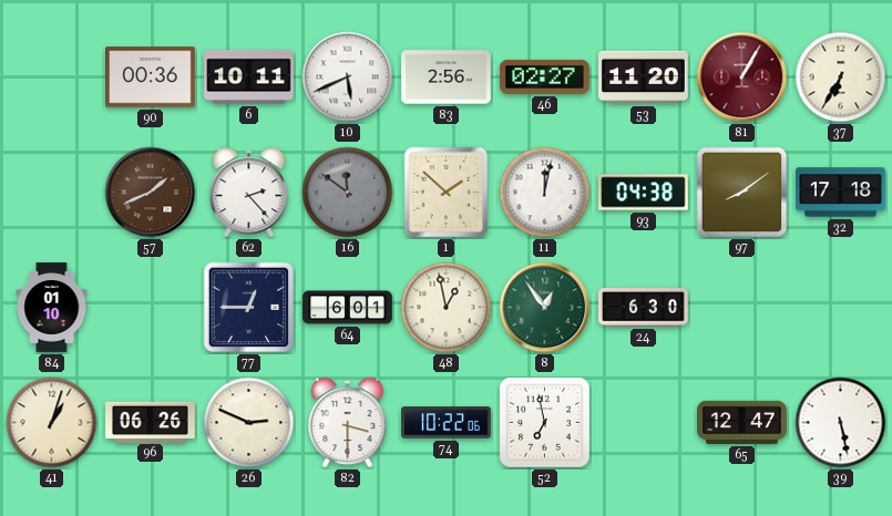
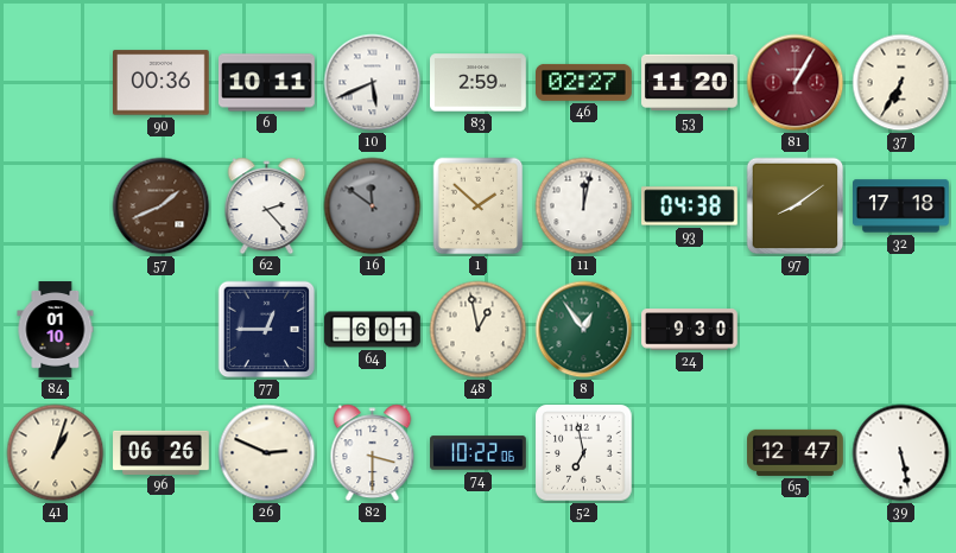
83: 2:56 -> 2:59
24: 6:30 -> 9:30
